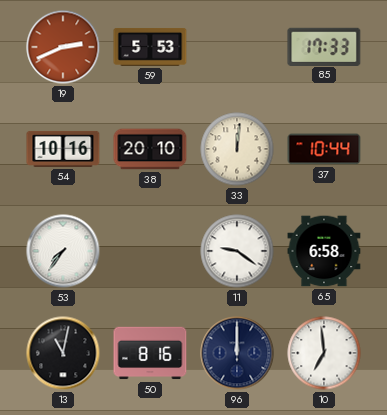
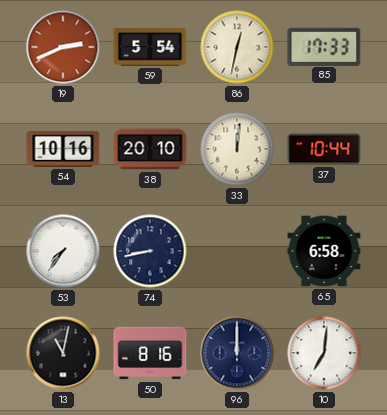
59: 5:53 -> 5:54
86: none -> 12:32
74: none -> 8:43
11: 9:21 -> none
10: 6:59 -> 7:01
